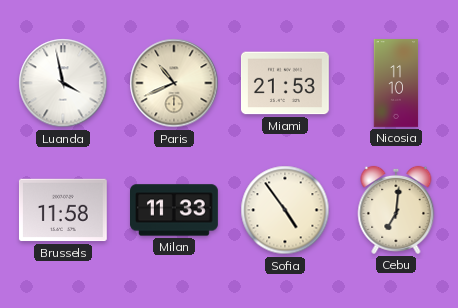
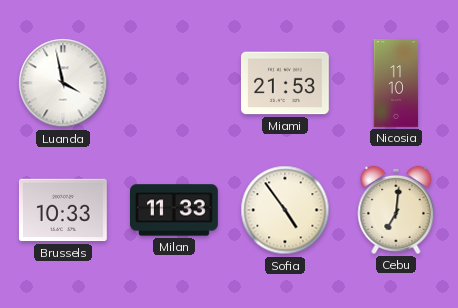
Paris: 10:41 -> none
Brussels: 11:58 -> 10:33
